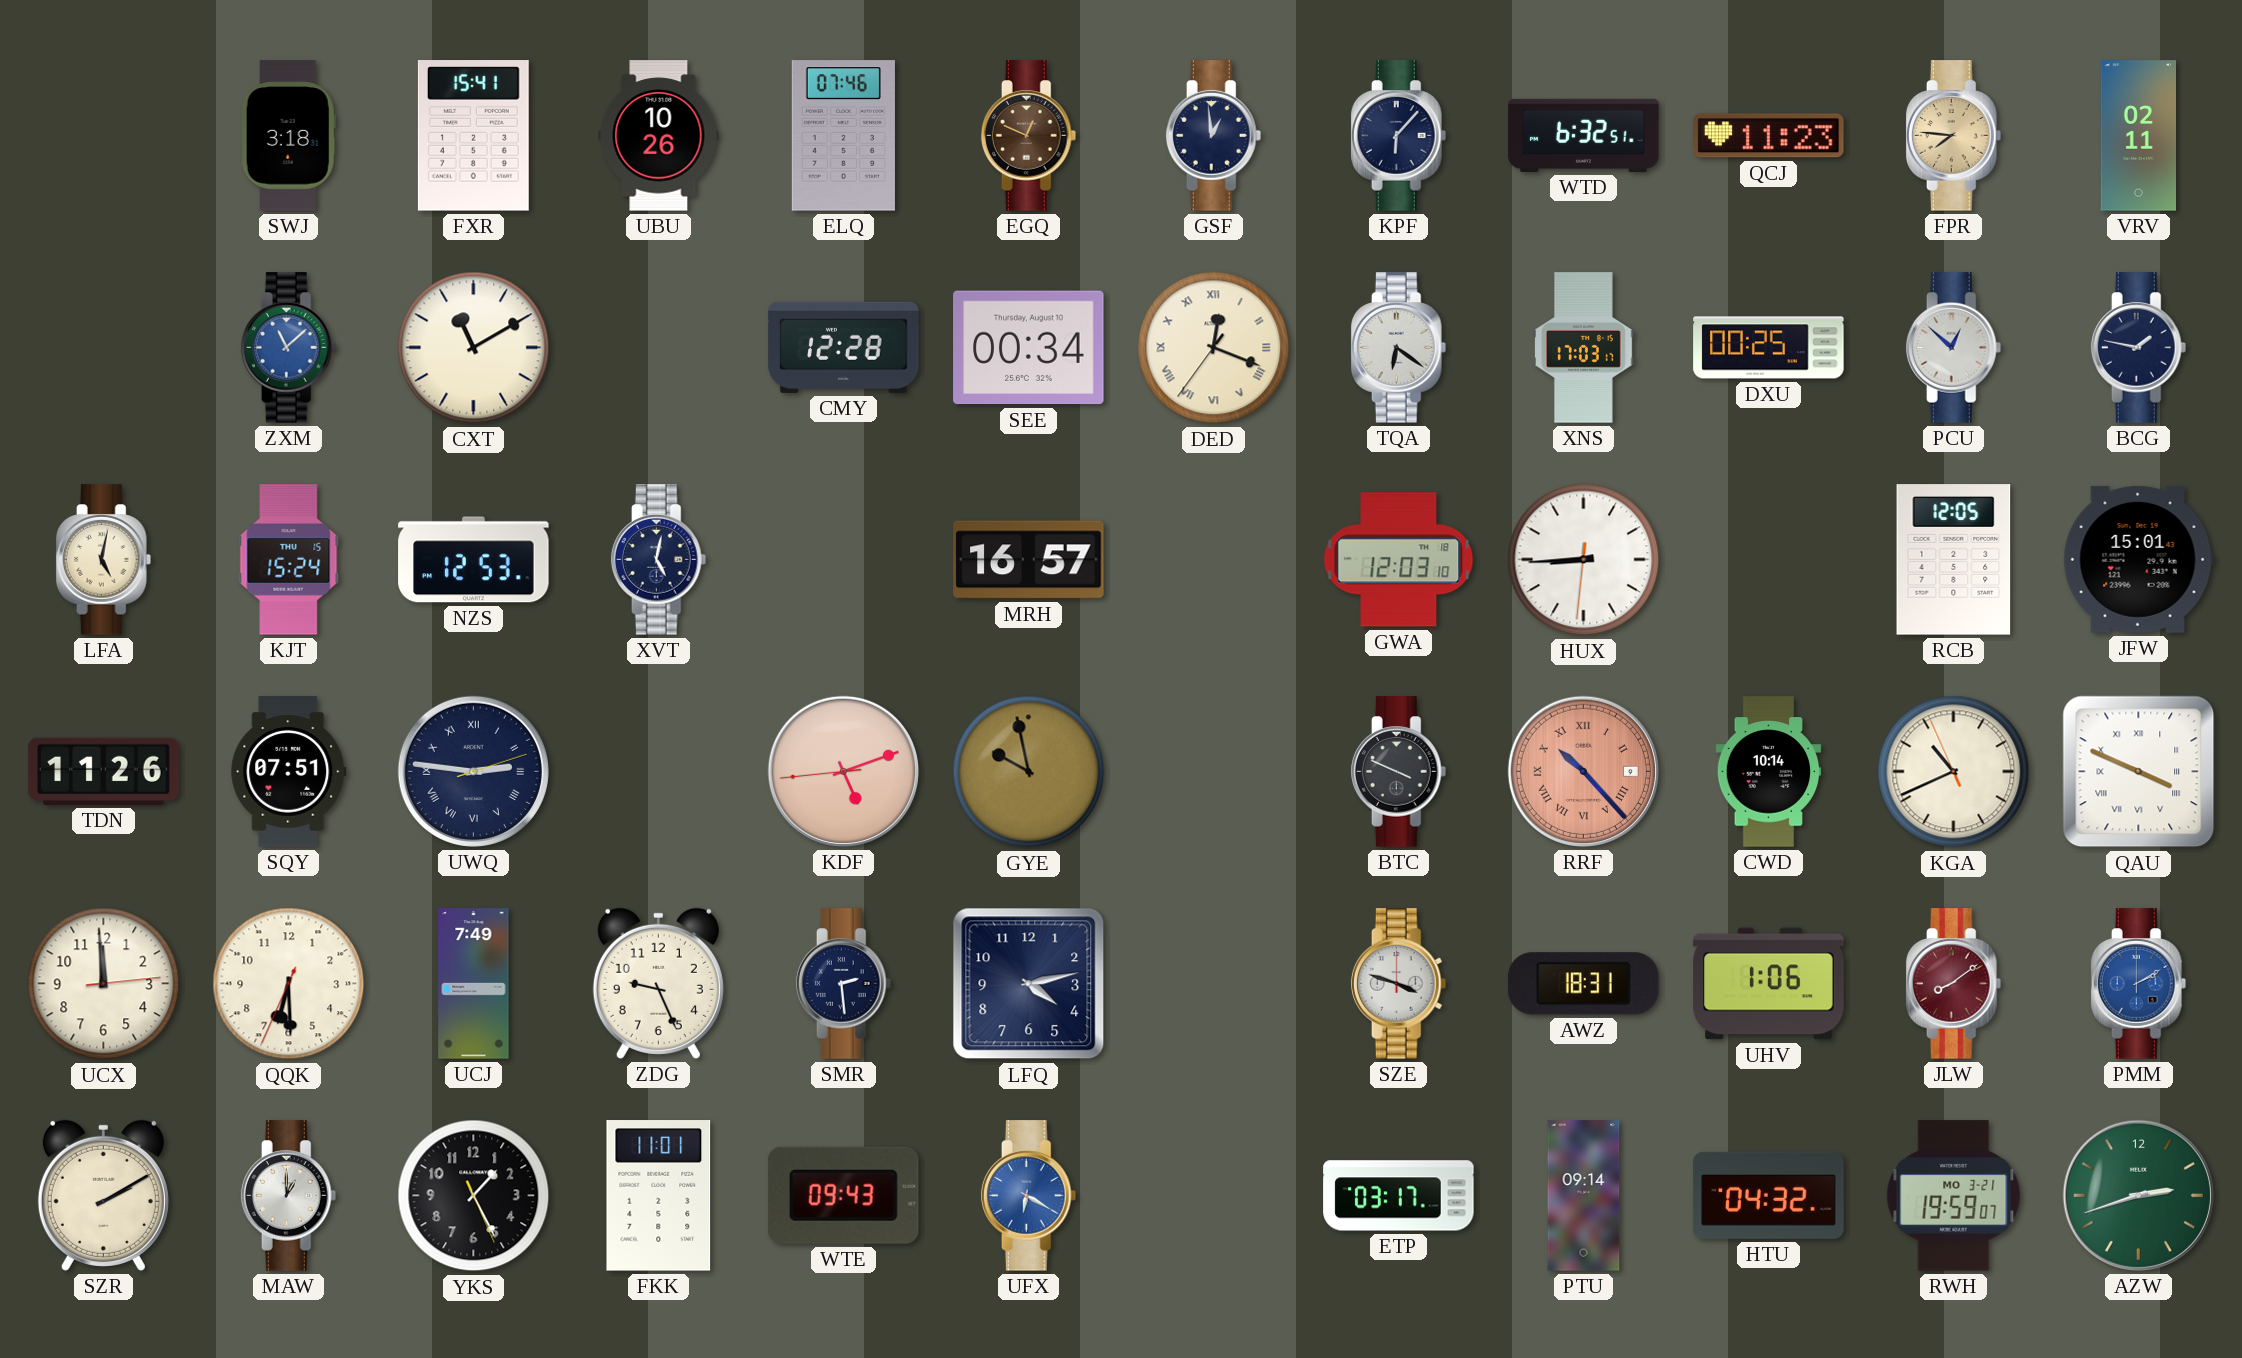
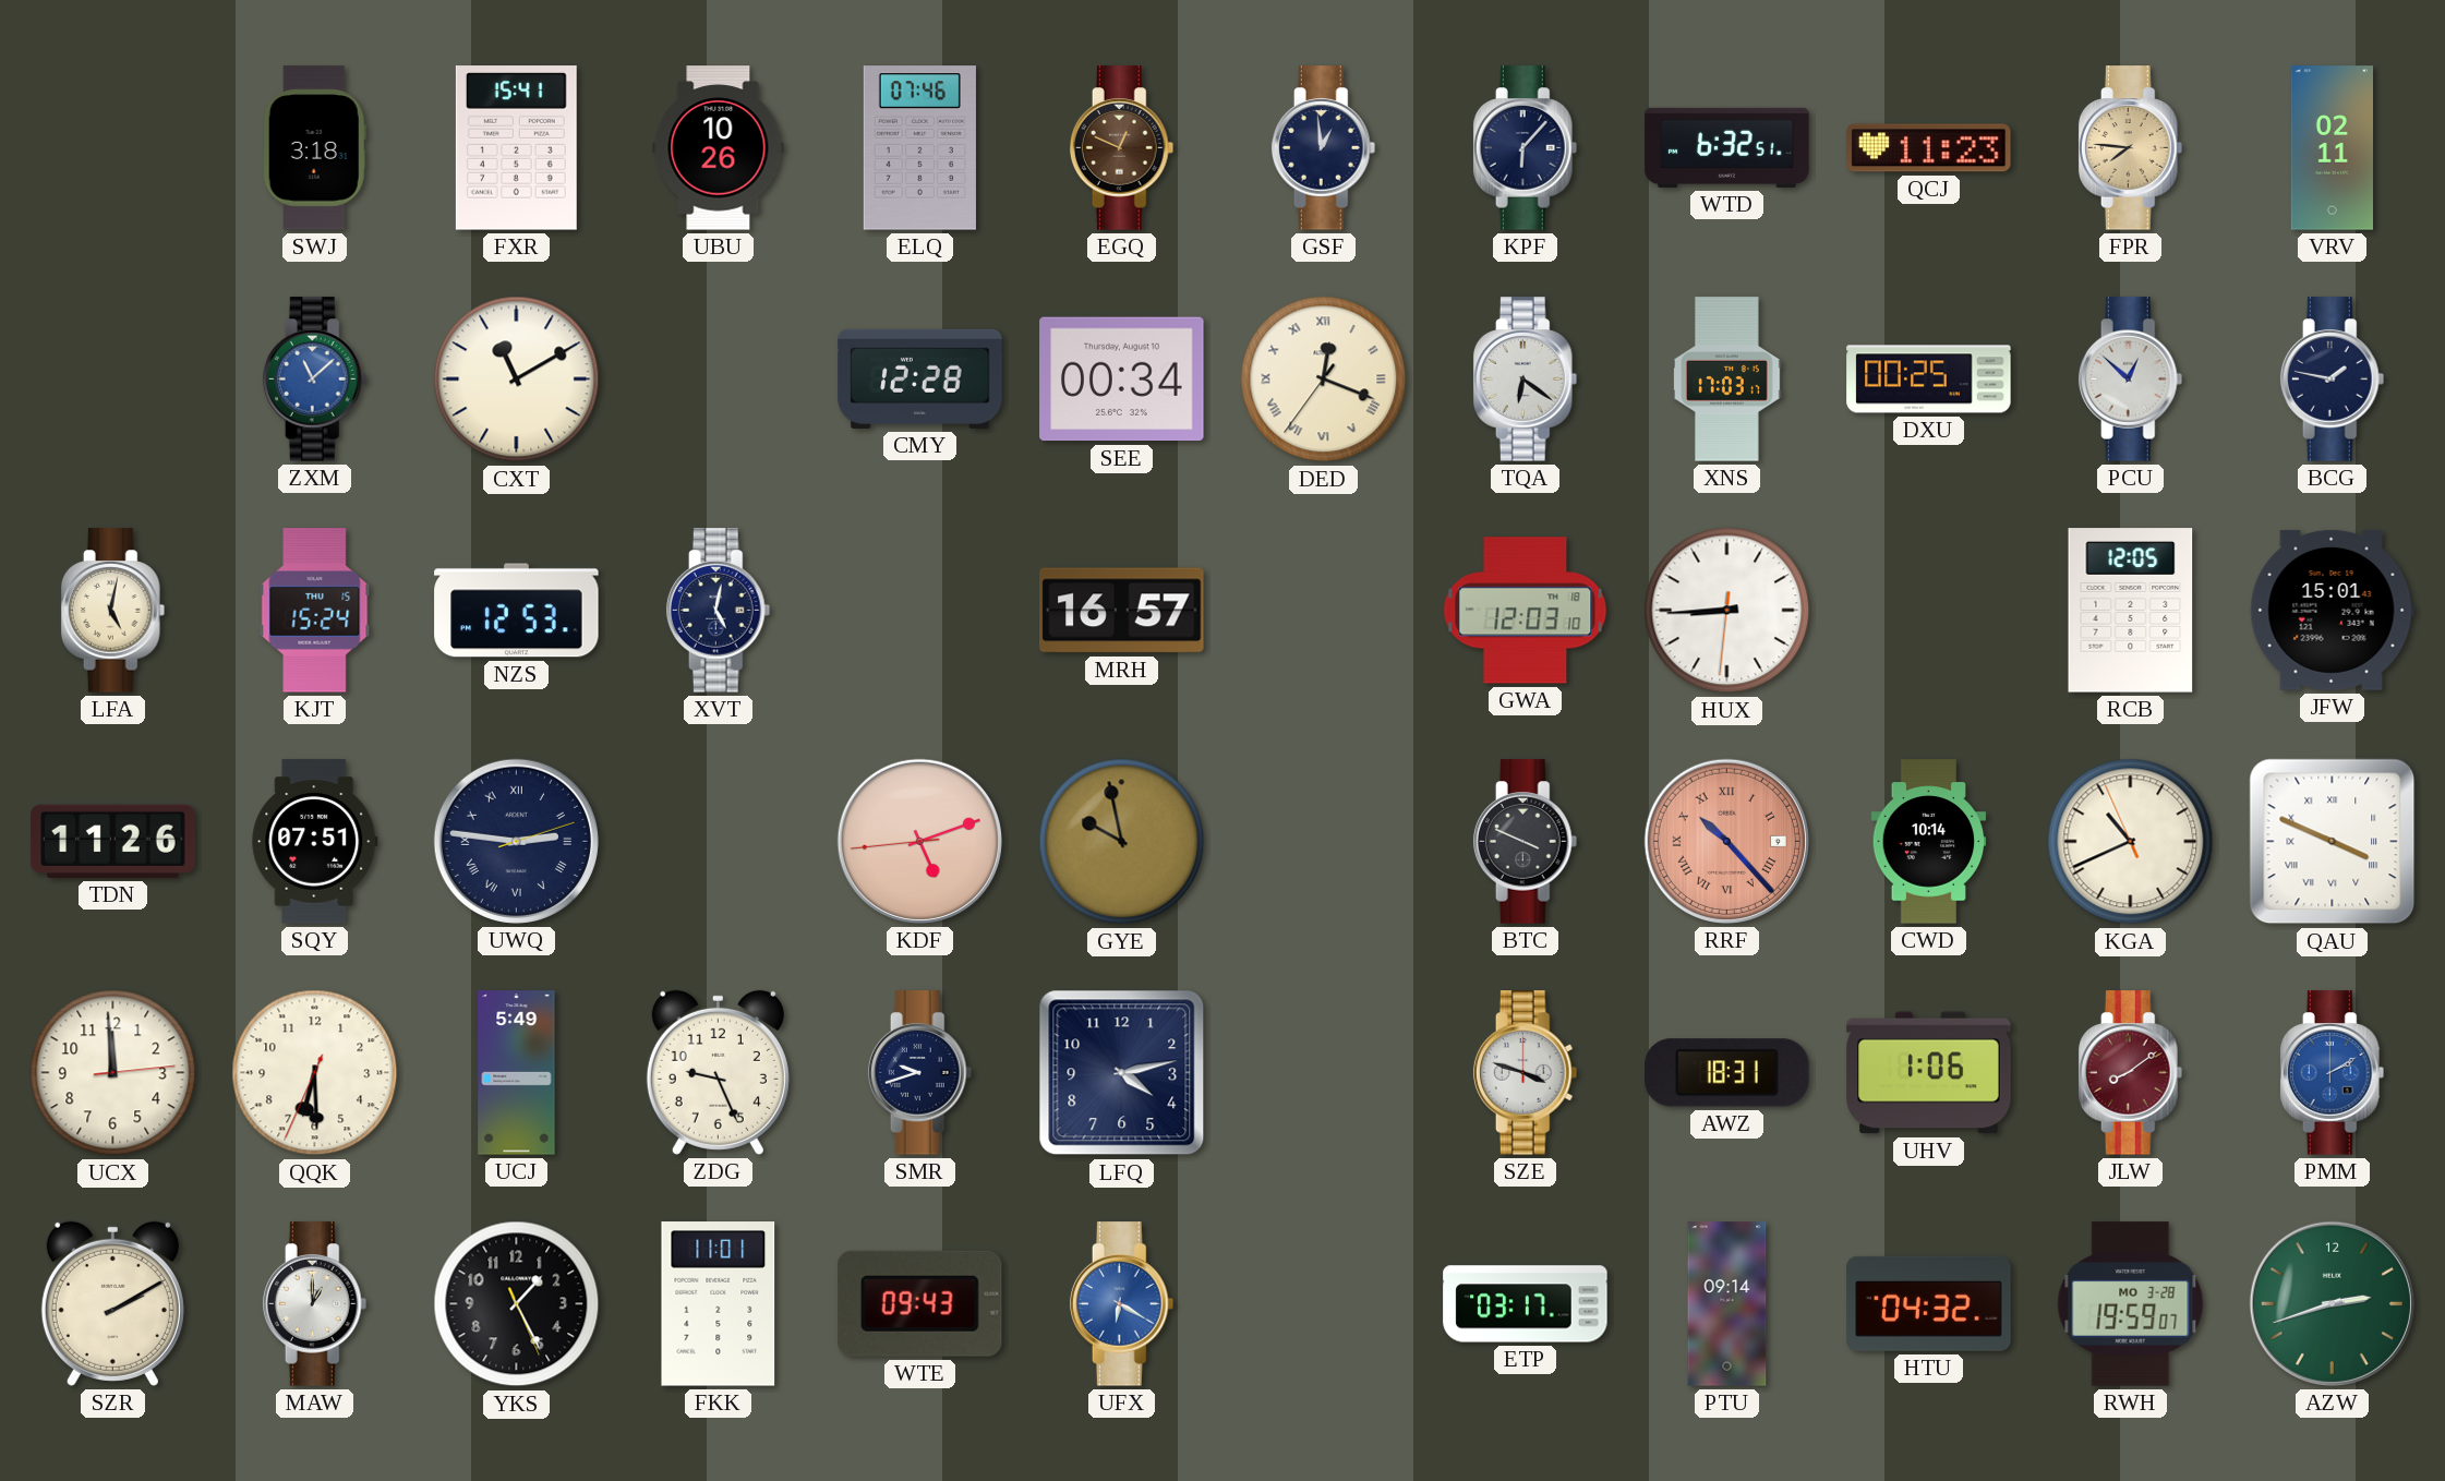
UCJ: 7:49 -> 5:49
SMR: 2:29 -> 9:42
RWH date: MO 3-21 -> MO 3-28
